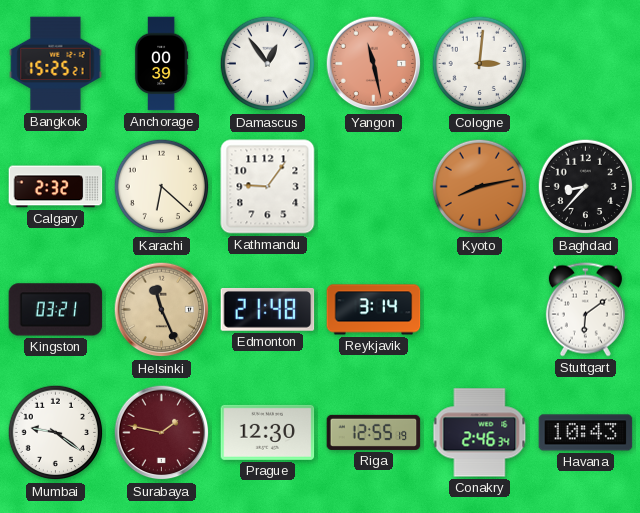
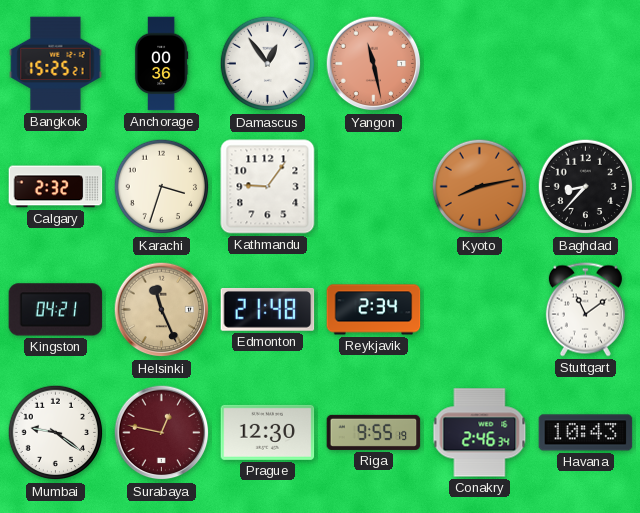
Anchorage: 00:39 -> 00:36
Cologne: 3:01 -> none
Karachi: 6:22 -> 3:33
Kingston: 03:21 -> 04:21
Reykjavik: 3:14 -> 2:34
Stuttgart: 6:09 -> 11:09
Surabaya: 1:47 -> 12:47
Riga: 12:55 -> 9:55
